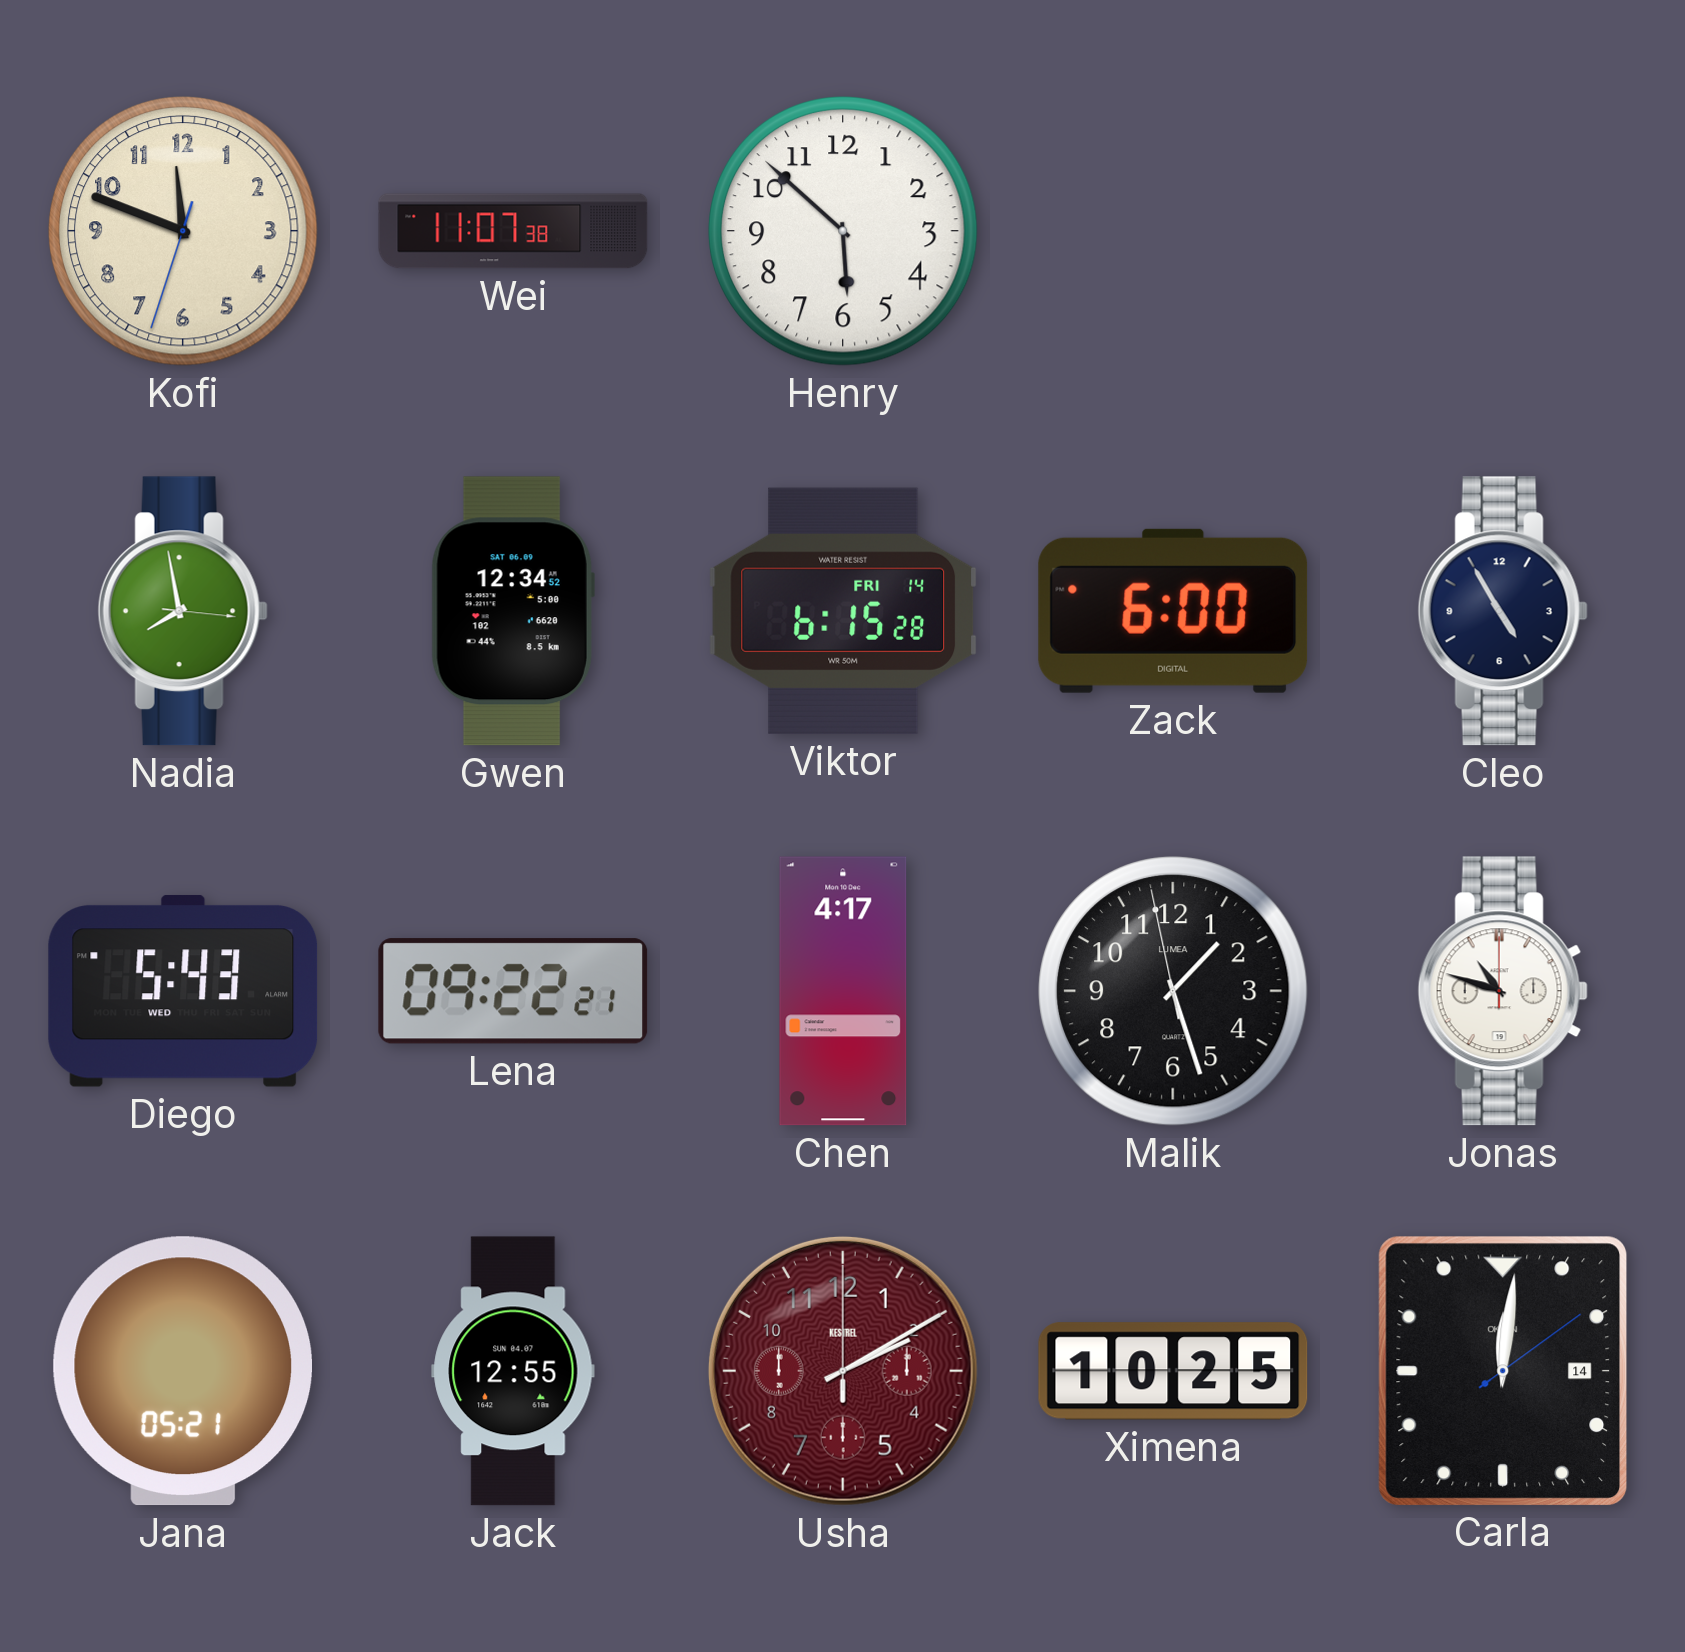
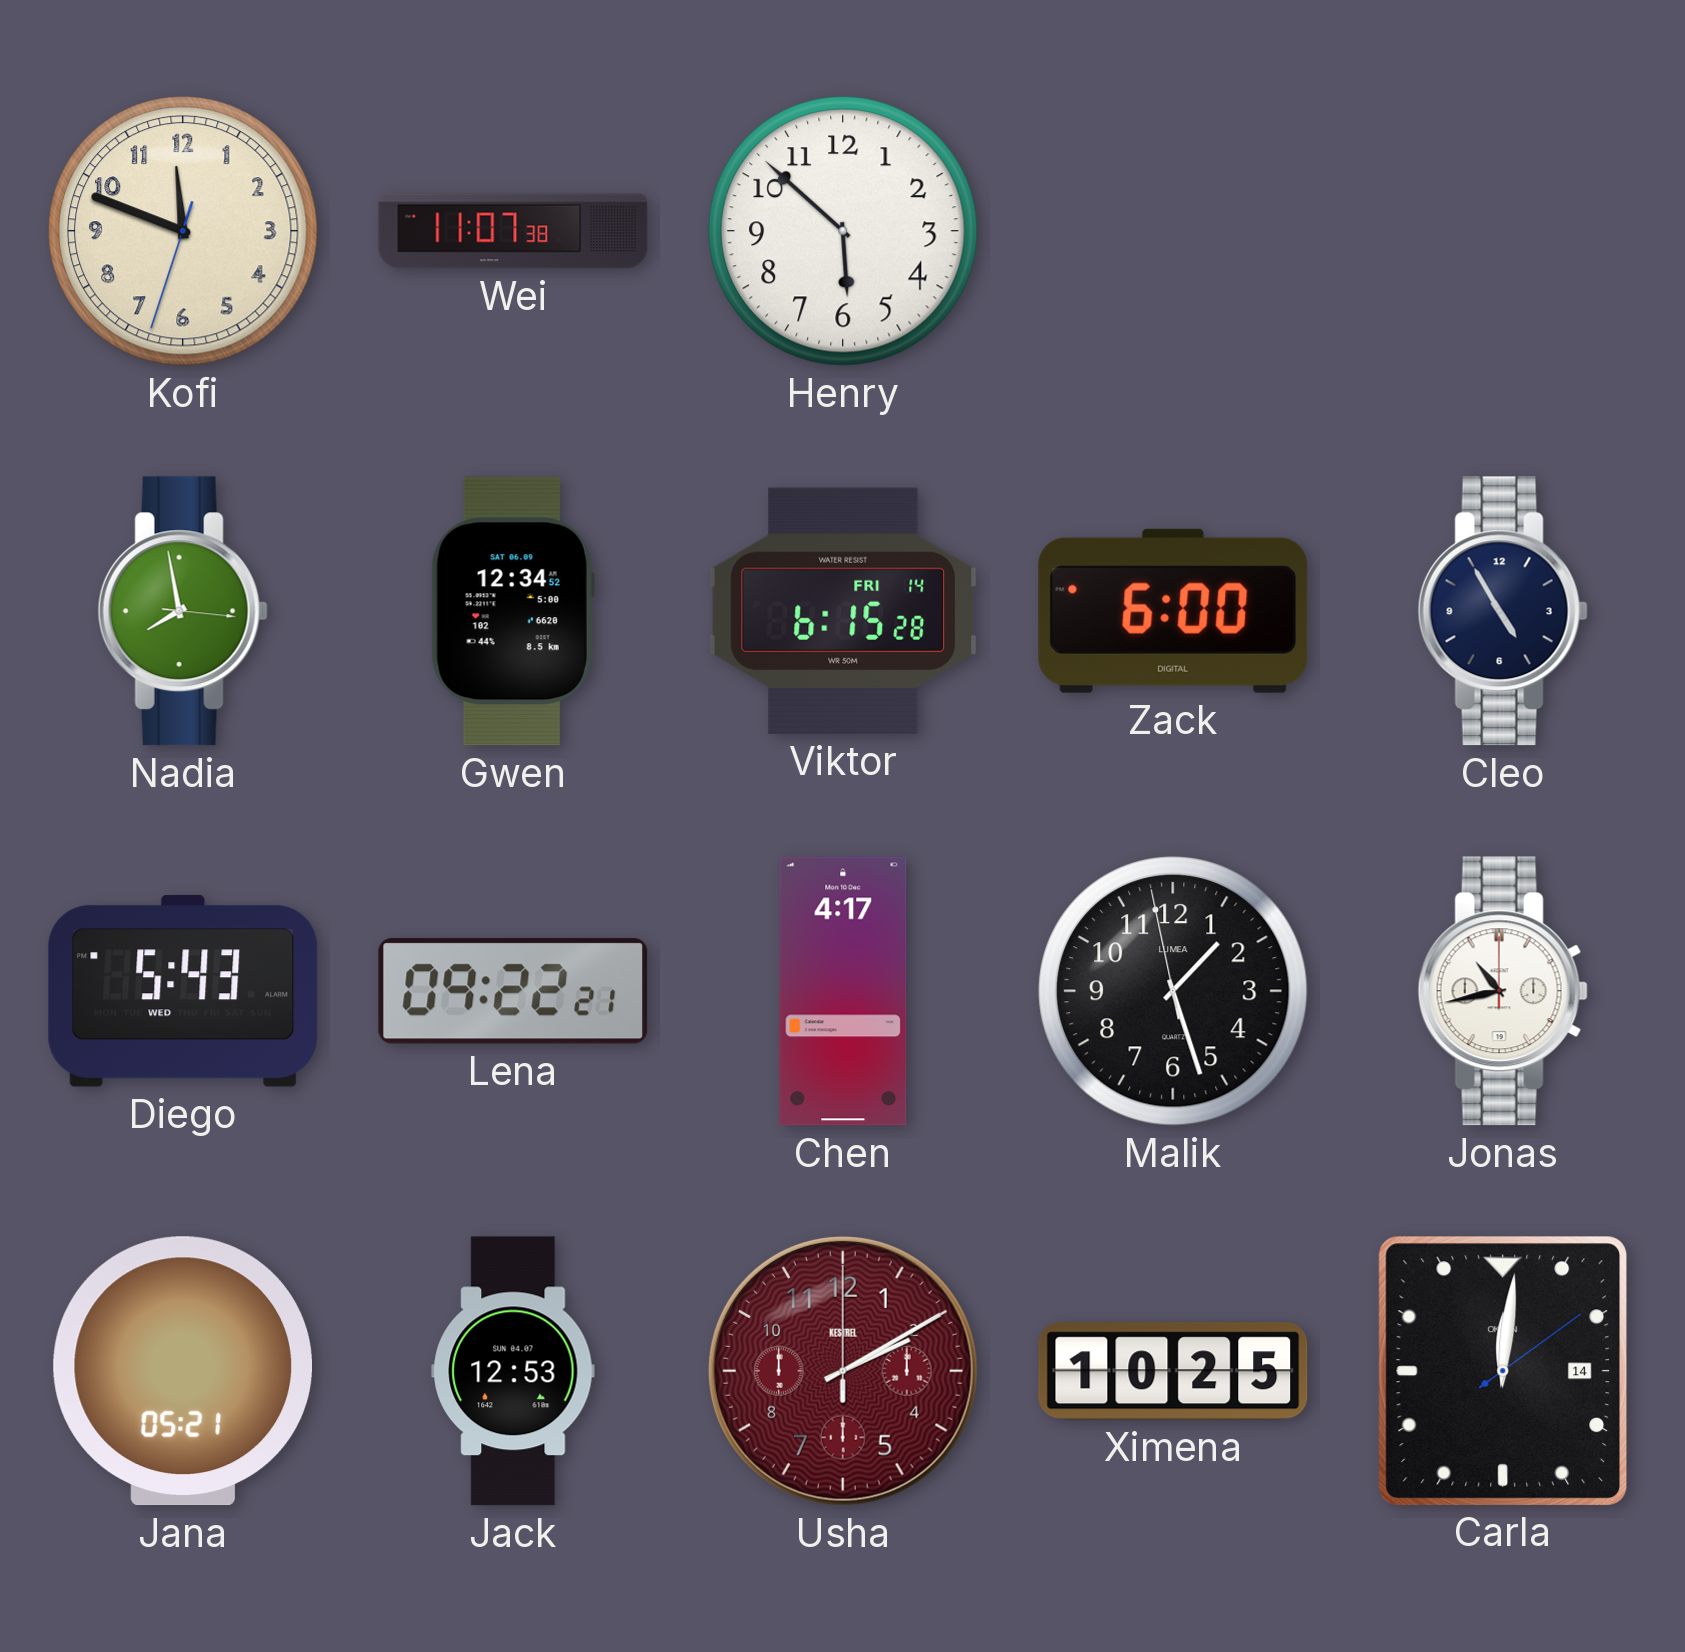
Jonas: 10:48 -> 10:43
Jack: 12:55 -> 12:53
